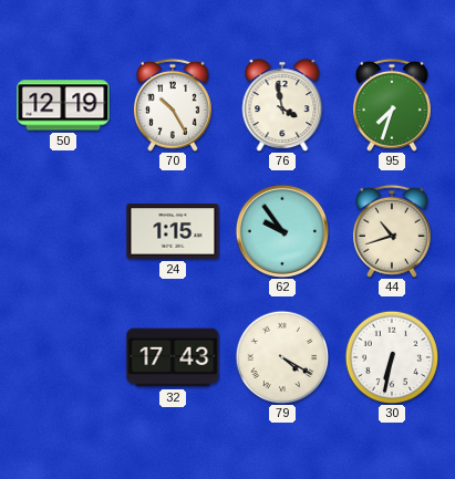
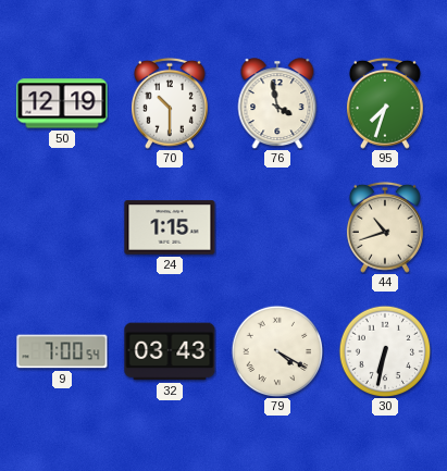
70: 10:25 -> 10:30
62: 9:54 -> none
9: none -> 7:00
32: 17:43 -> 03:43
